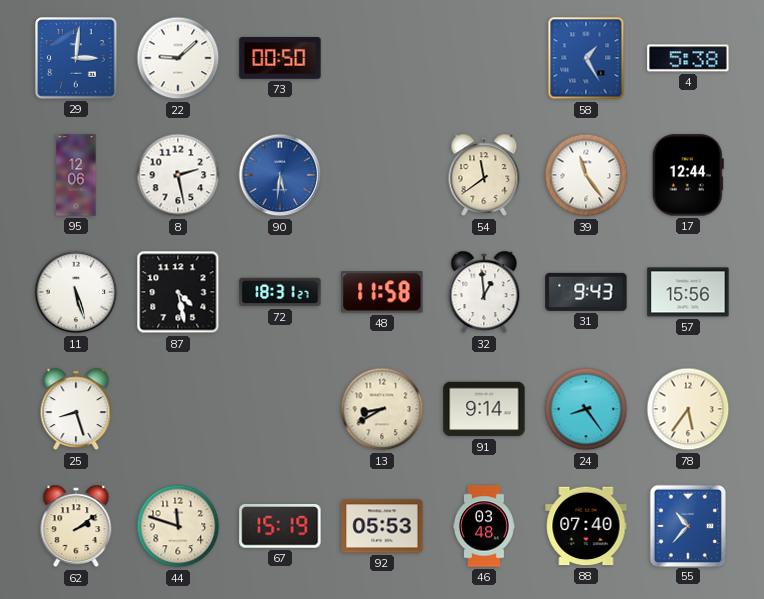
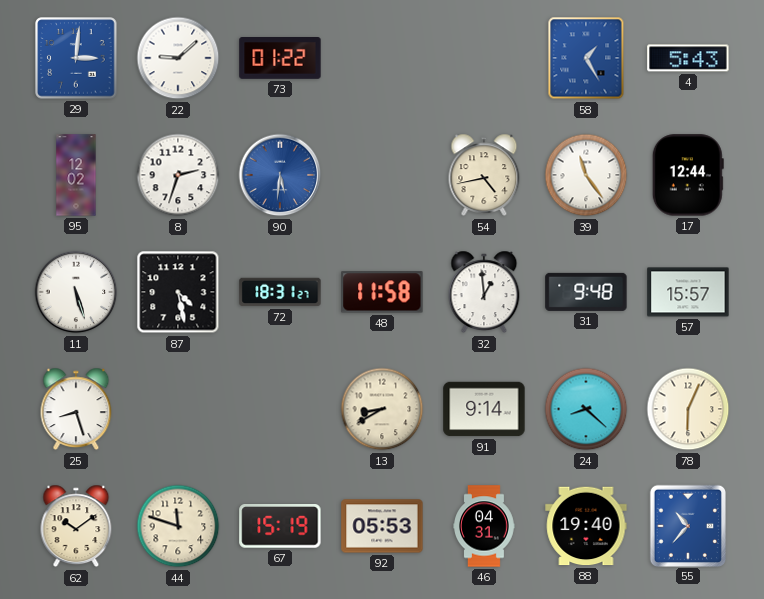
73: 00:50 -> 01:22
4: 5:38 -> 5:43
95: 12:06 -> 12:02
8: 2:28 -> 2:33
54: 11:39 -> 4:43
31: 9:43 -> 9:48
57: 15:56 -> 15:57
24: 8:24 -> 8:22
78: 5:36 -> 6:04
62: 2:09 -> 10:09
46: 03:48 -> 04:31
88: 07:40 -> 19:40
